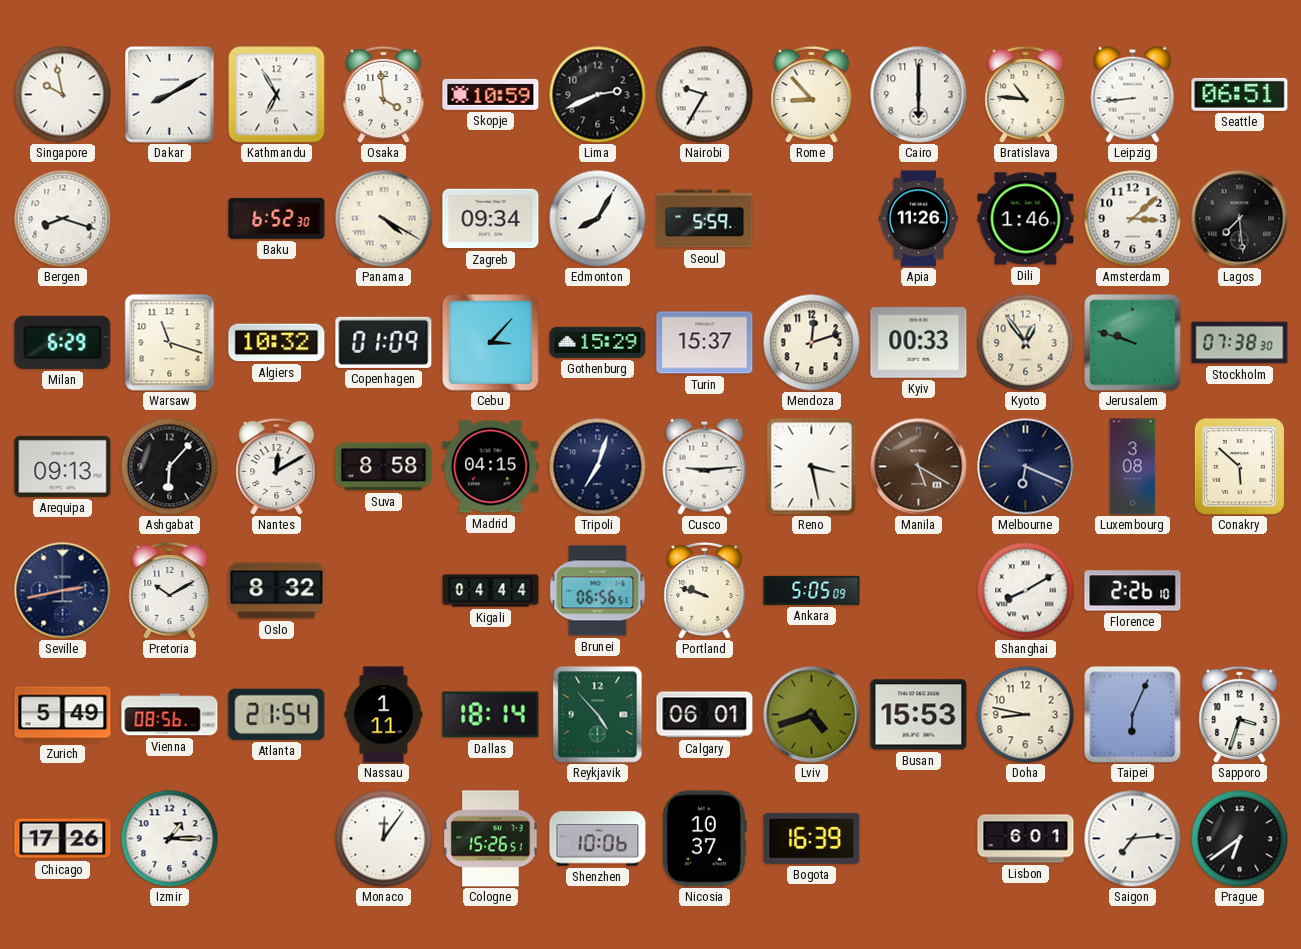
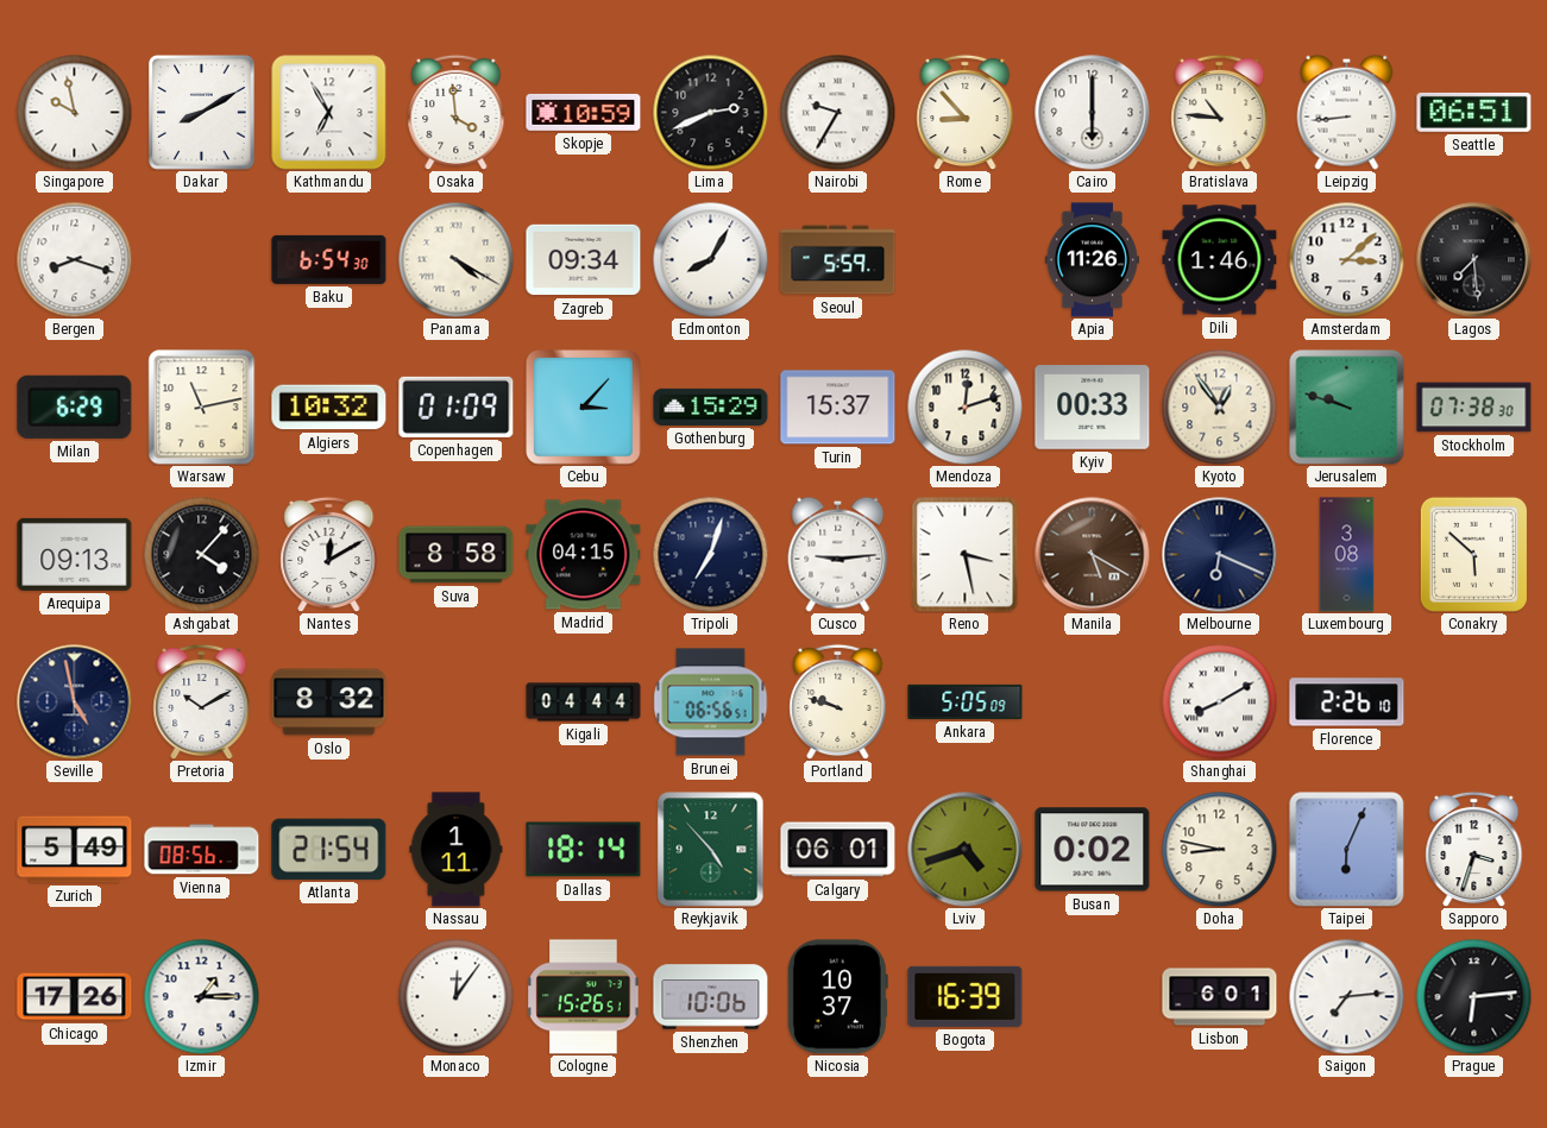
Baku: 6:52 -> 6:54
Warsaw: 11:18 -> 11:13
Ashgabat: 6:07 -> 4:07
Seville: 2:43 -> 4:58
Busan: 15:53 -> 0:02
Prague: 6:39 -> 6:14
